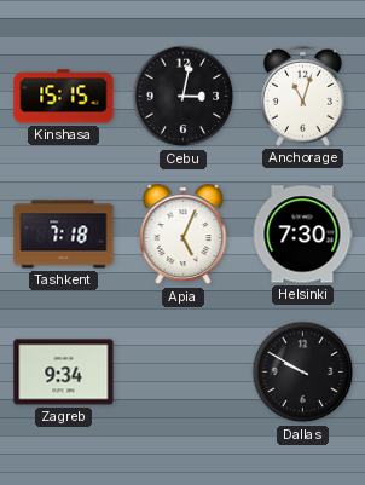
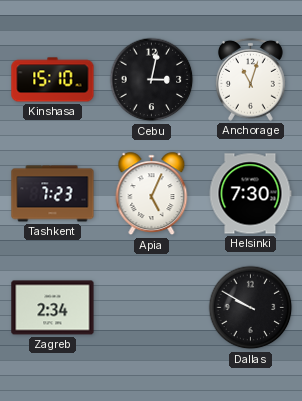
Kinshasa: 15:15 -> 15:10
Tashkent: 7:18 -> 7:23
Zagreb: 9:34 -> 2:34
